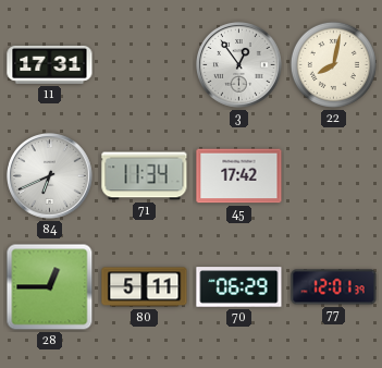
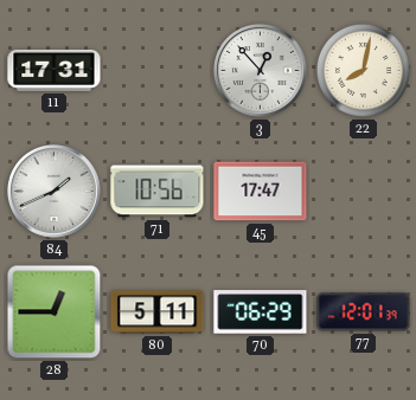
3: 12:54 -> 12:53
84: 6:41 -> 1:41
71: 11:34 -> 10:56
45: 17:42 -> 17:47
